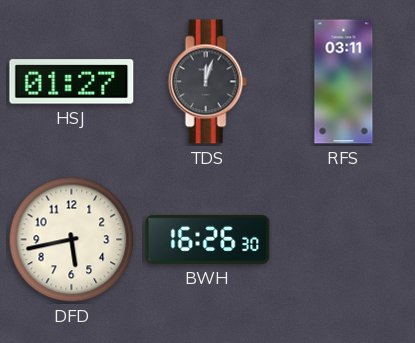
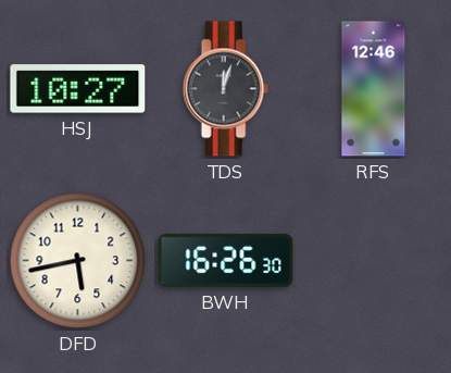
HSJ: 01:27 -> 10:27
RFS: 03:11 -> 12:46
